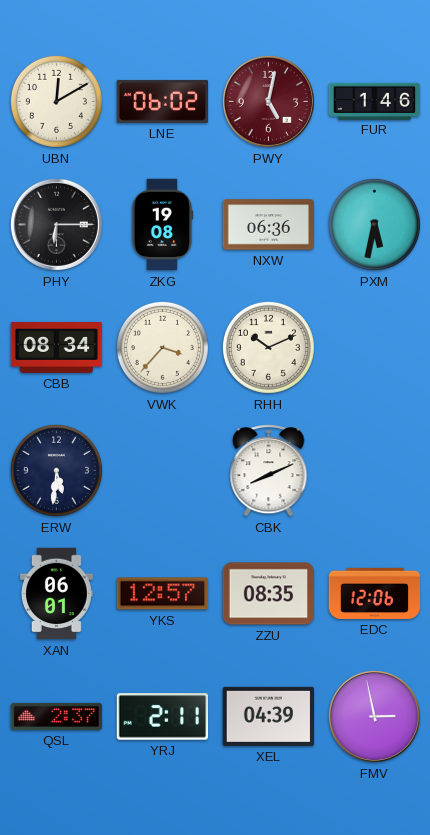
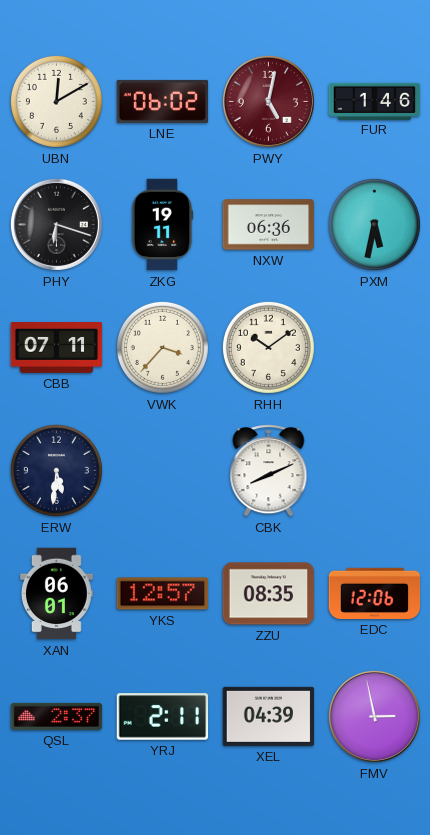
PHY: 6:15 -> 6:18
ZKG: 19:08 -> 19:11
CBB: 08:34 -> 07:11
RHH: 10:11 -> 10:09
